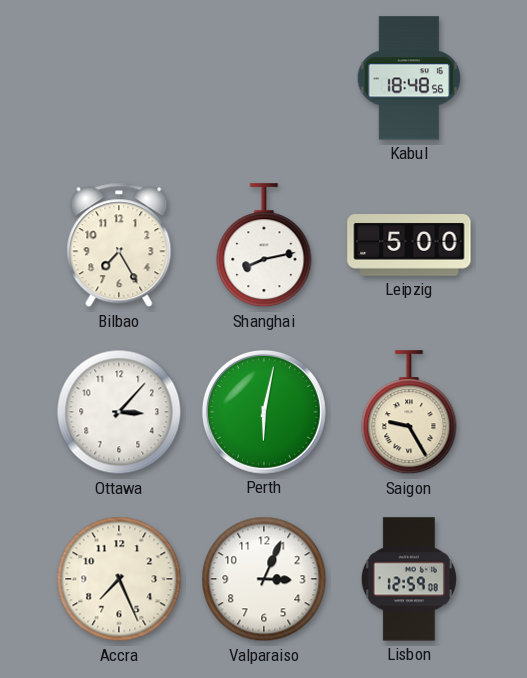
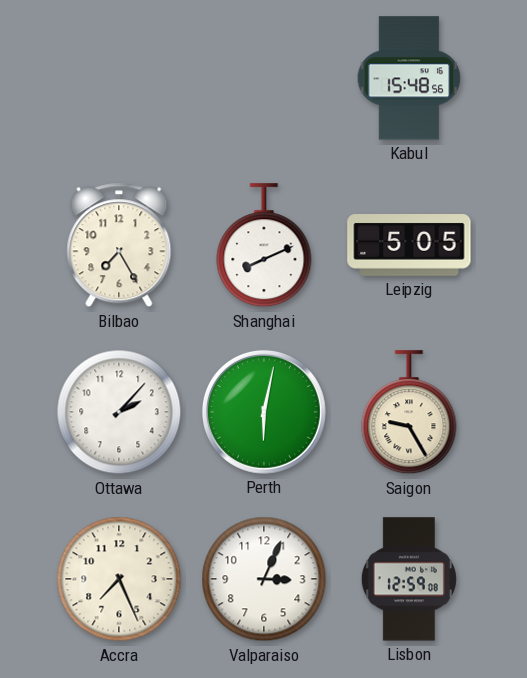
Kabul: 18:48 -> 15:48
Shanghai: 8:13 -> 8:11
Leipzig: 5:00 -> 5:05
Ottawa: 3:07 -> 2:07
